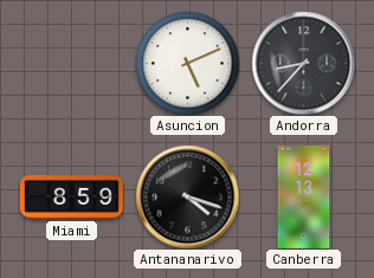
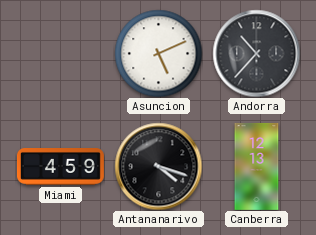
Andorra: 8:37 -> 10:37
Miami: 8:59 -> 4:59
